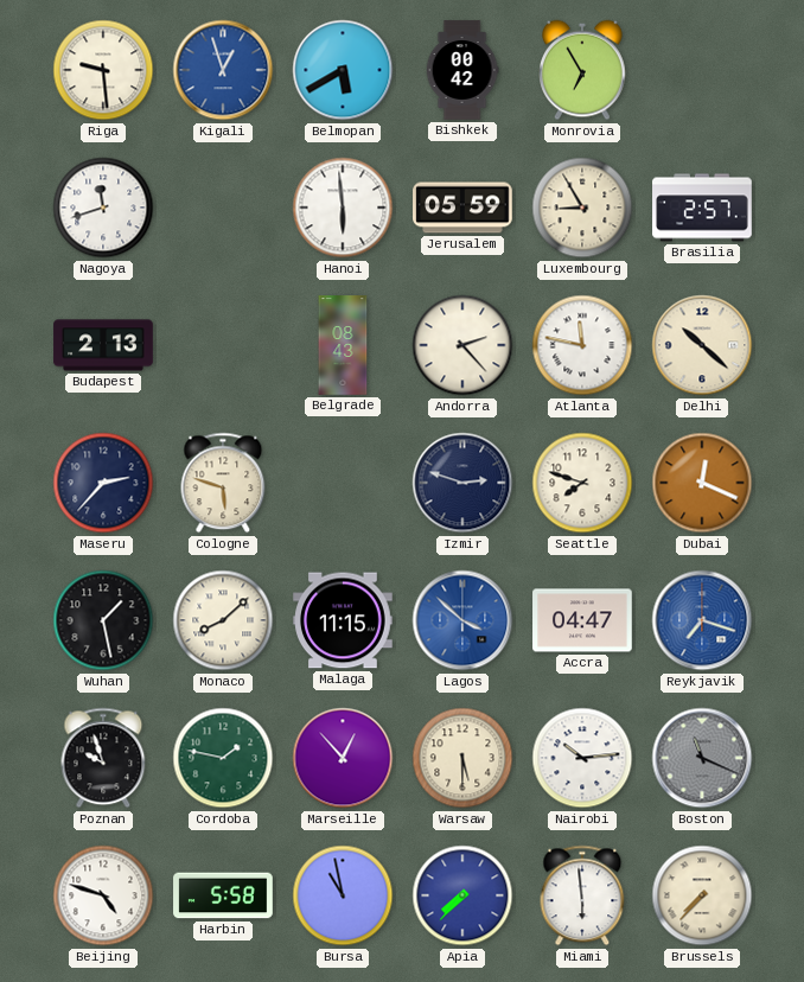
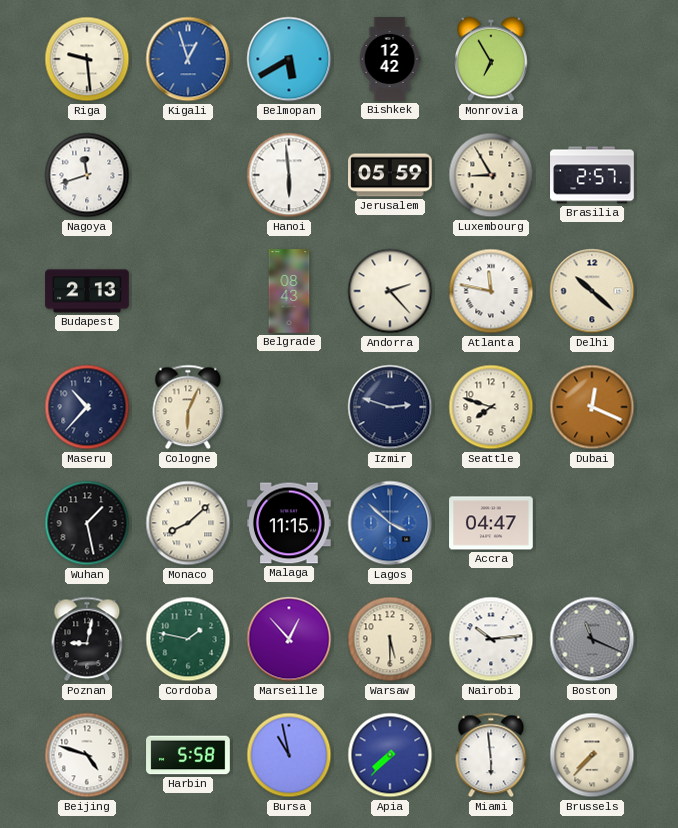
Bishkek: 00:42 -> 12:42
Maseru: 2:37 -> 10:37
Cologne: 5:48 -> 6:04
Reykjavik: 7:18 -> none
Poznan: 9:57 -> 9:02
